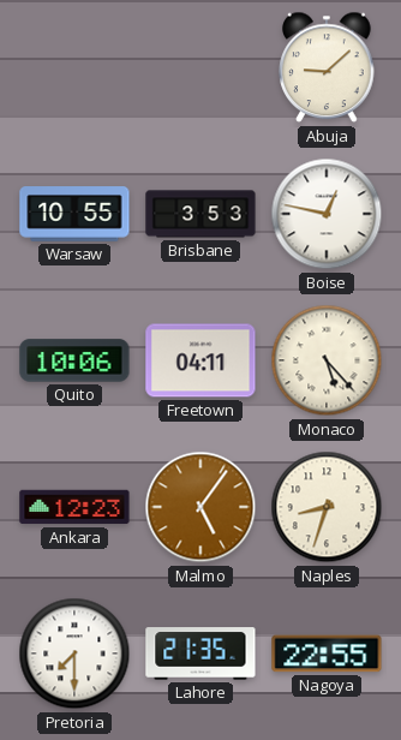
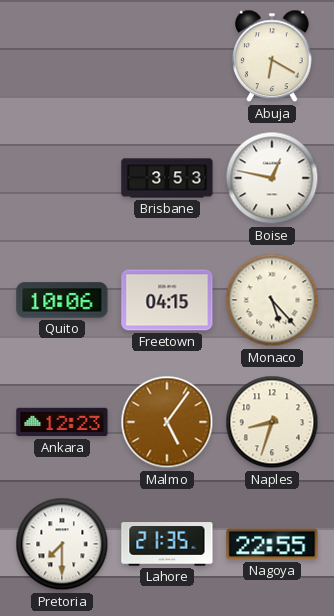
Abuja: 9:08 -> 6:20
Warsaw: 10:55 -> none
Freetown: 04:11 -> 04:15
